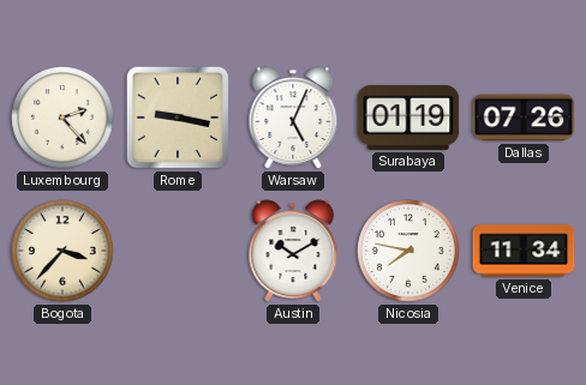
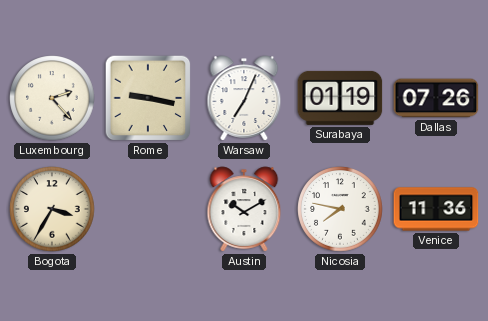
Warsaw: 5:04 -> 7:04
Bogota: 3:37 -> 3:35
Venice: 11:34 -> 11:36
